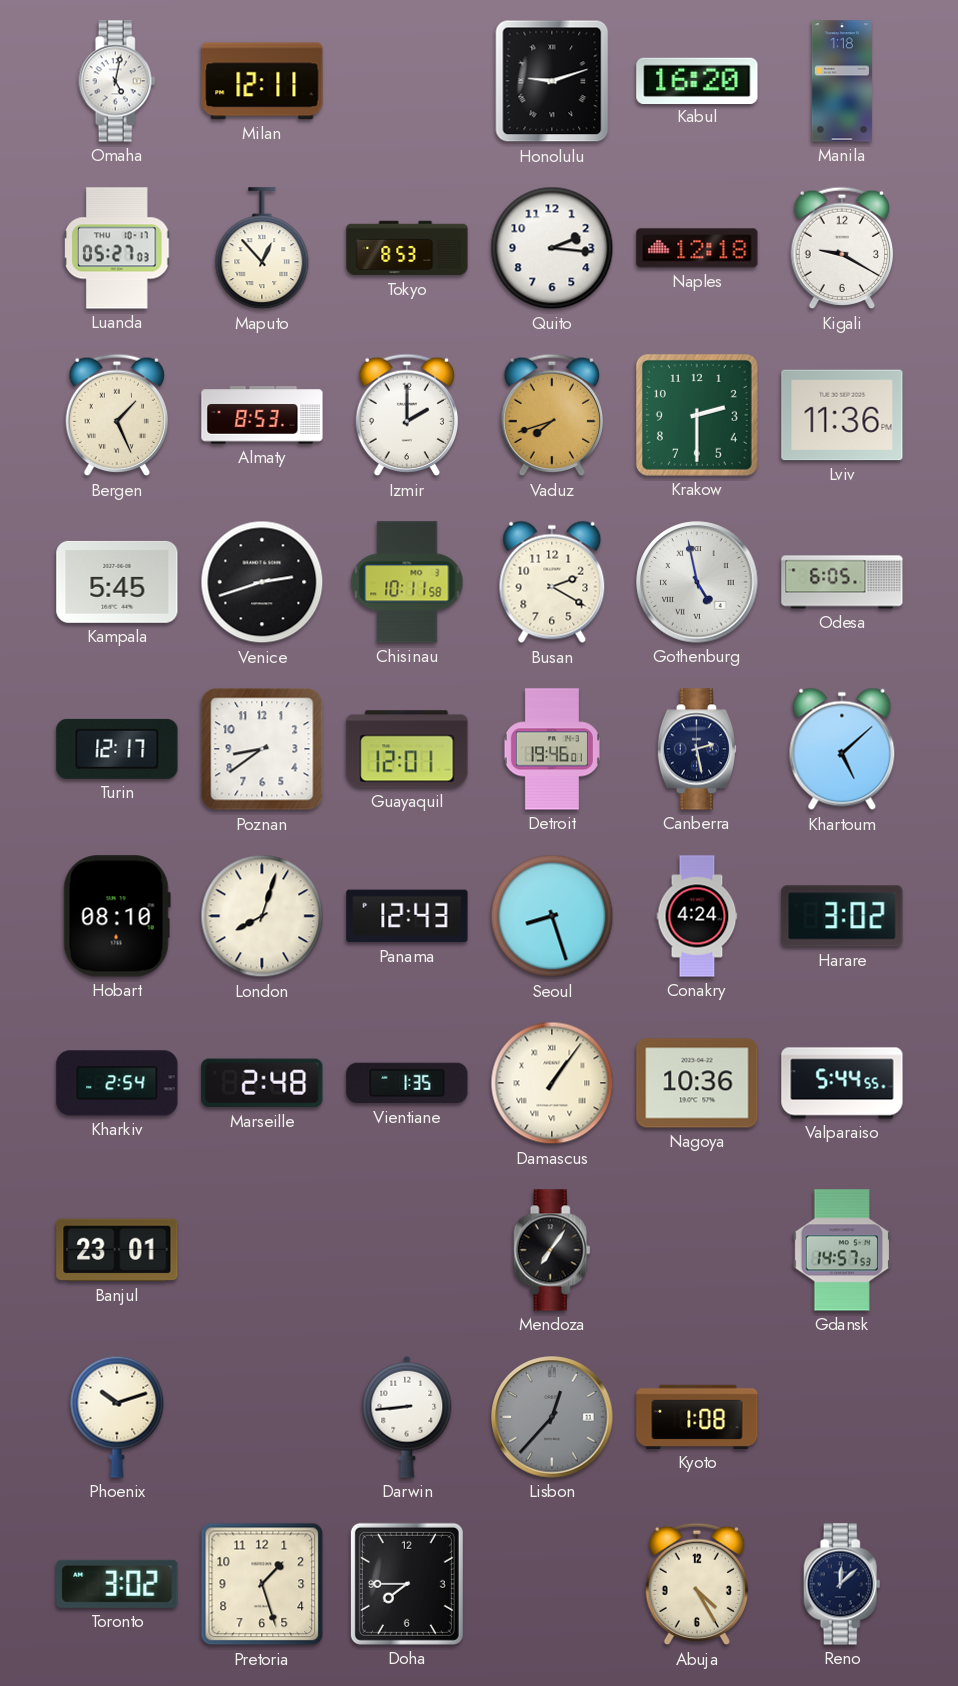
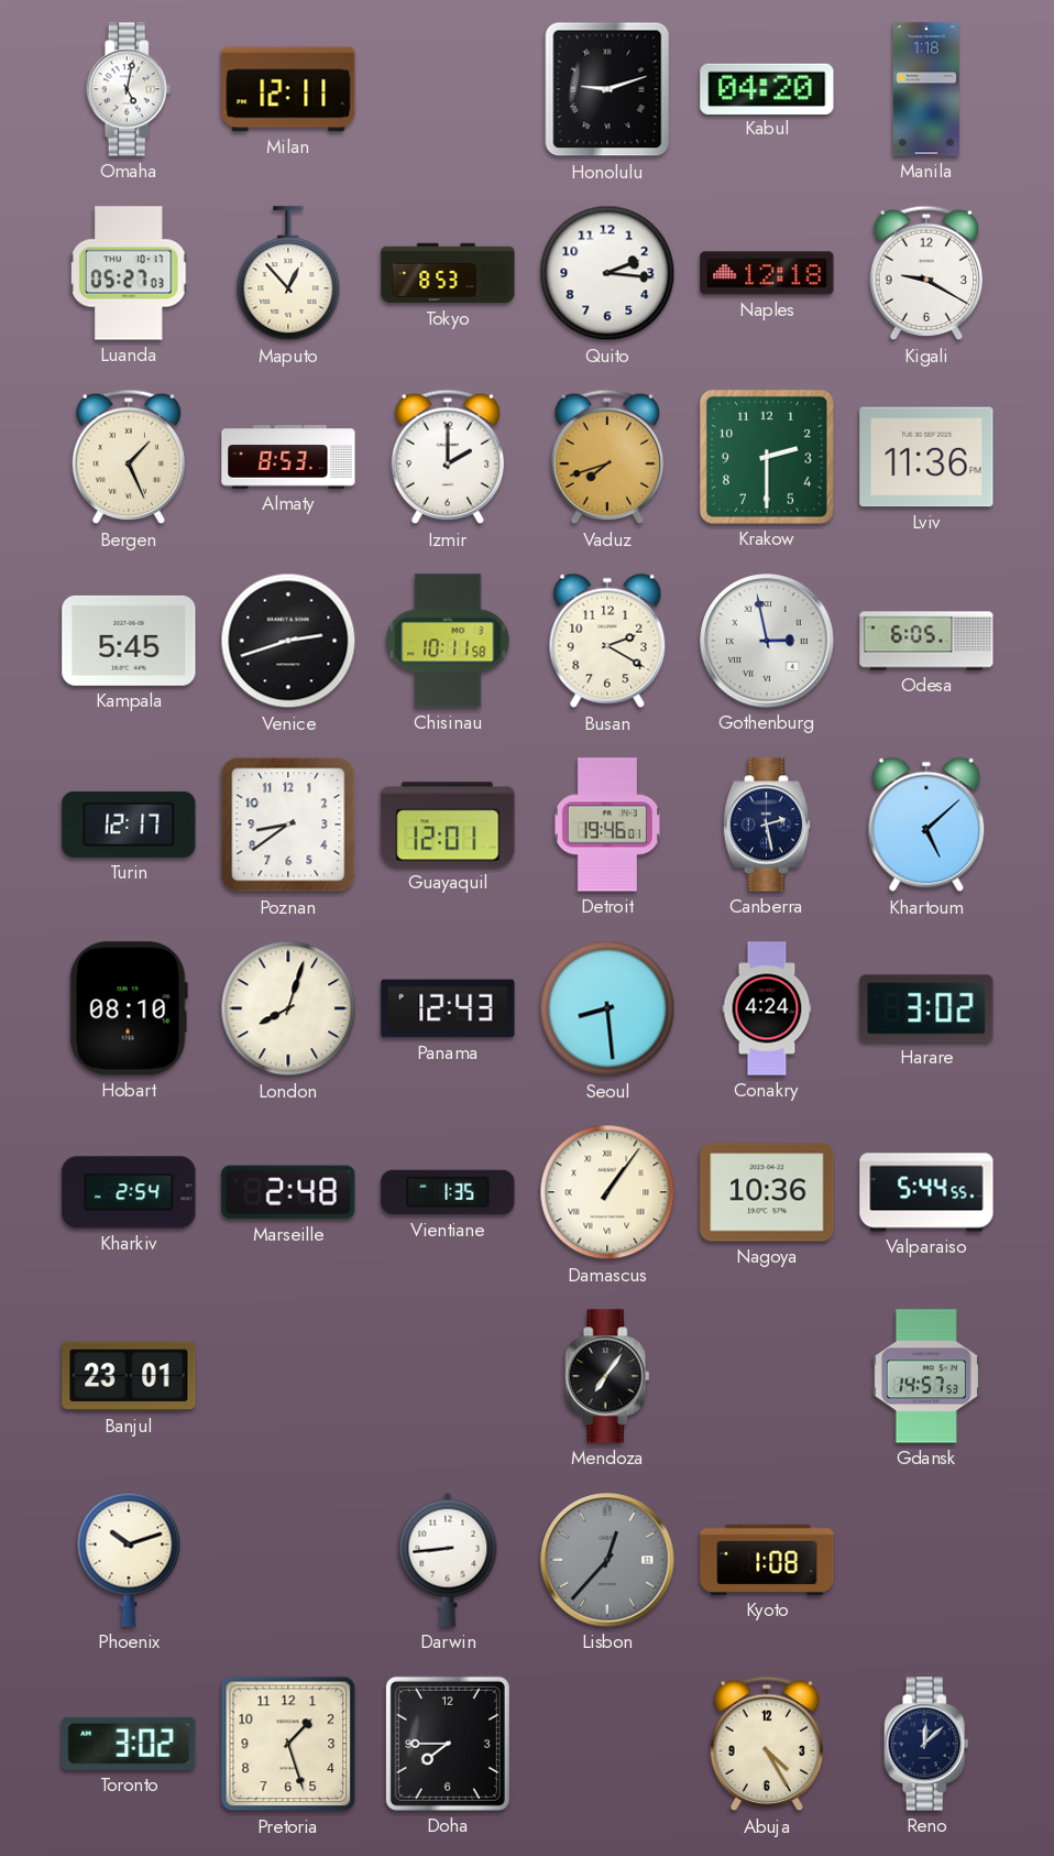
Kabul: 16:20 -> 04:20
Gothenburg: 4:58 -> 2:58
Seoul: 8:27 -> 8:29
